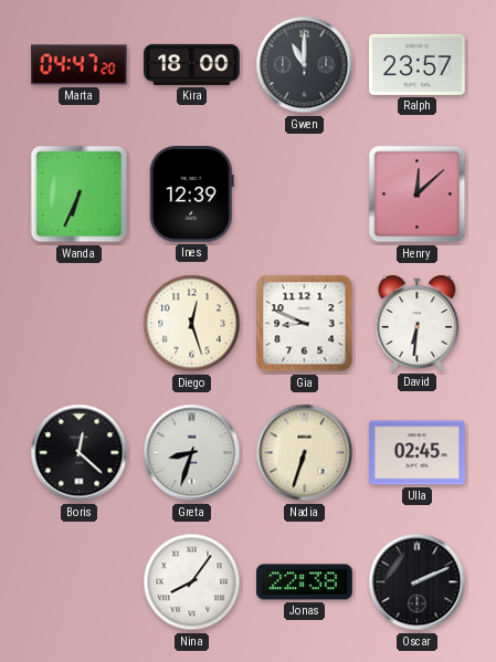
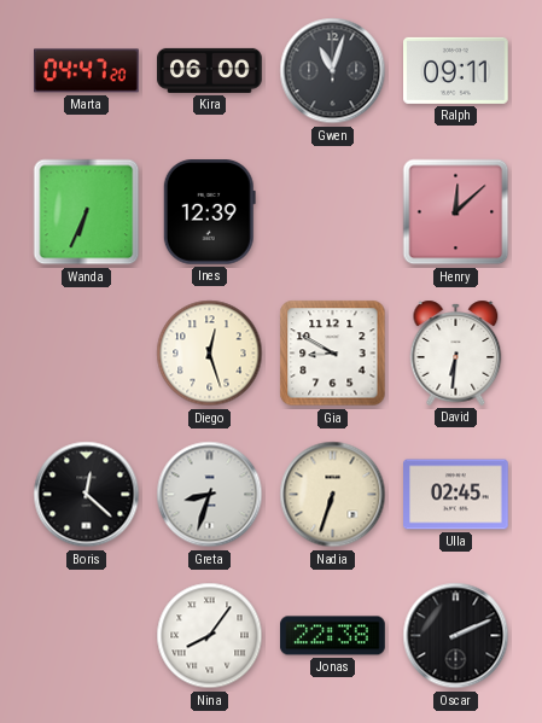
Kira: 18:00 -> 06:00
Gwen: 11:00 -> 11:03
Ralph: 23:57 -> 09:11
Gia: 8:49 -> 8:50
